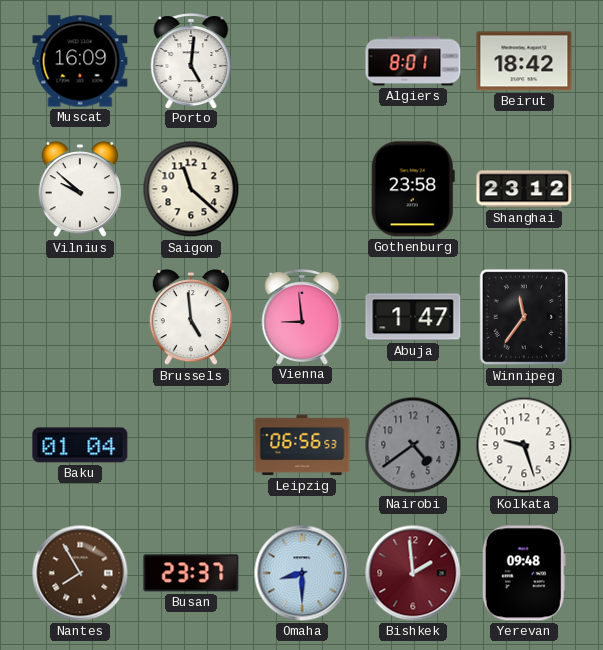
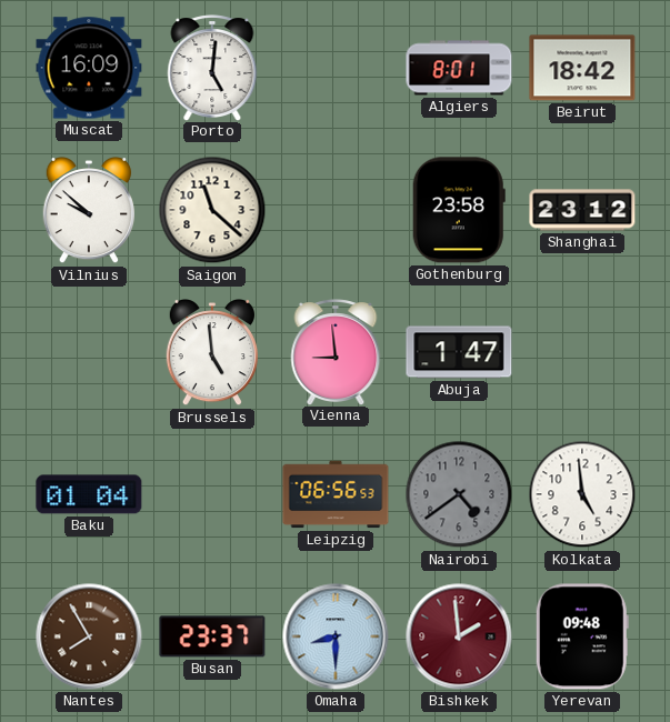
Winnipeg: 11:36 -> none
Kolkata: 9:27 -> 4:59
